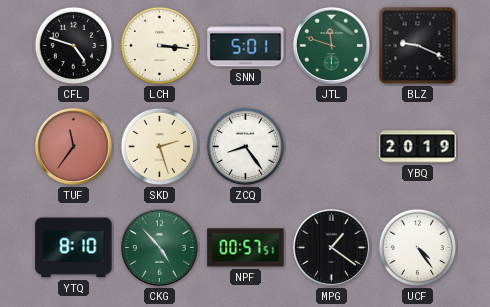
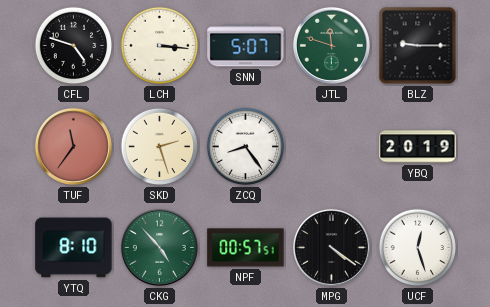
SNN: 5:01 -> 5:07
BLZ: 9:19 -> 9:15
MPG: 1:21 -> 4:21
UCF: 4:24 -> 12:27
